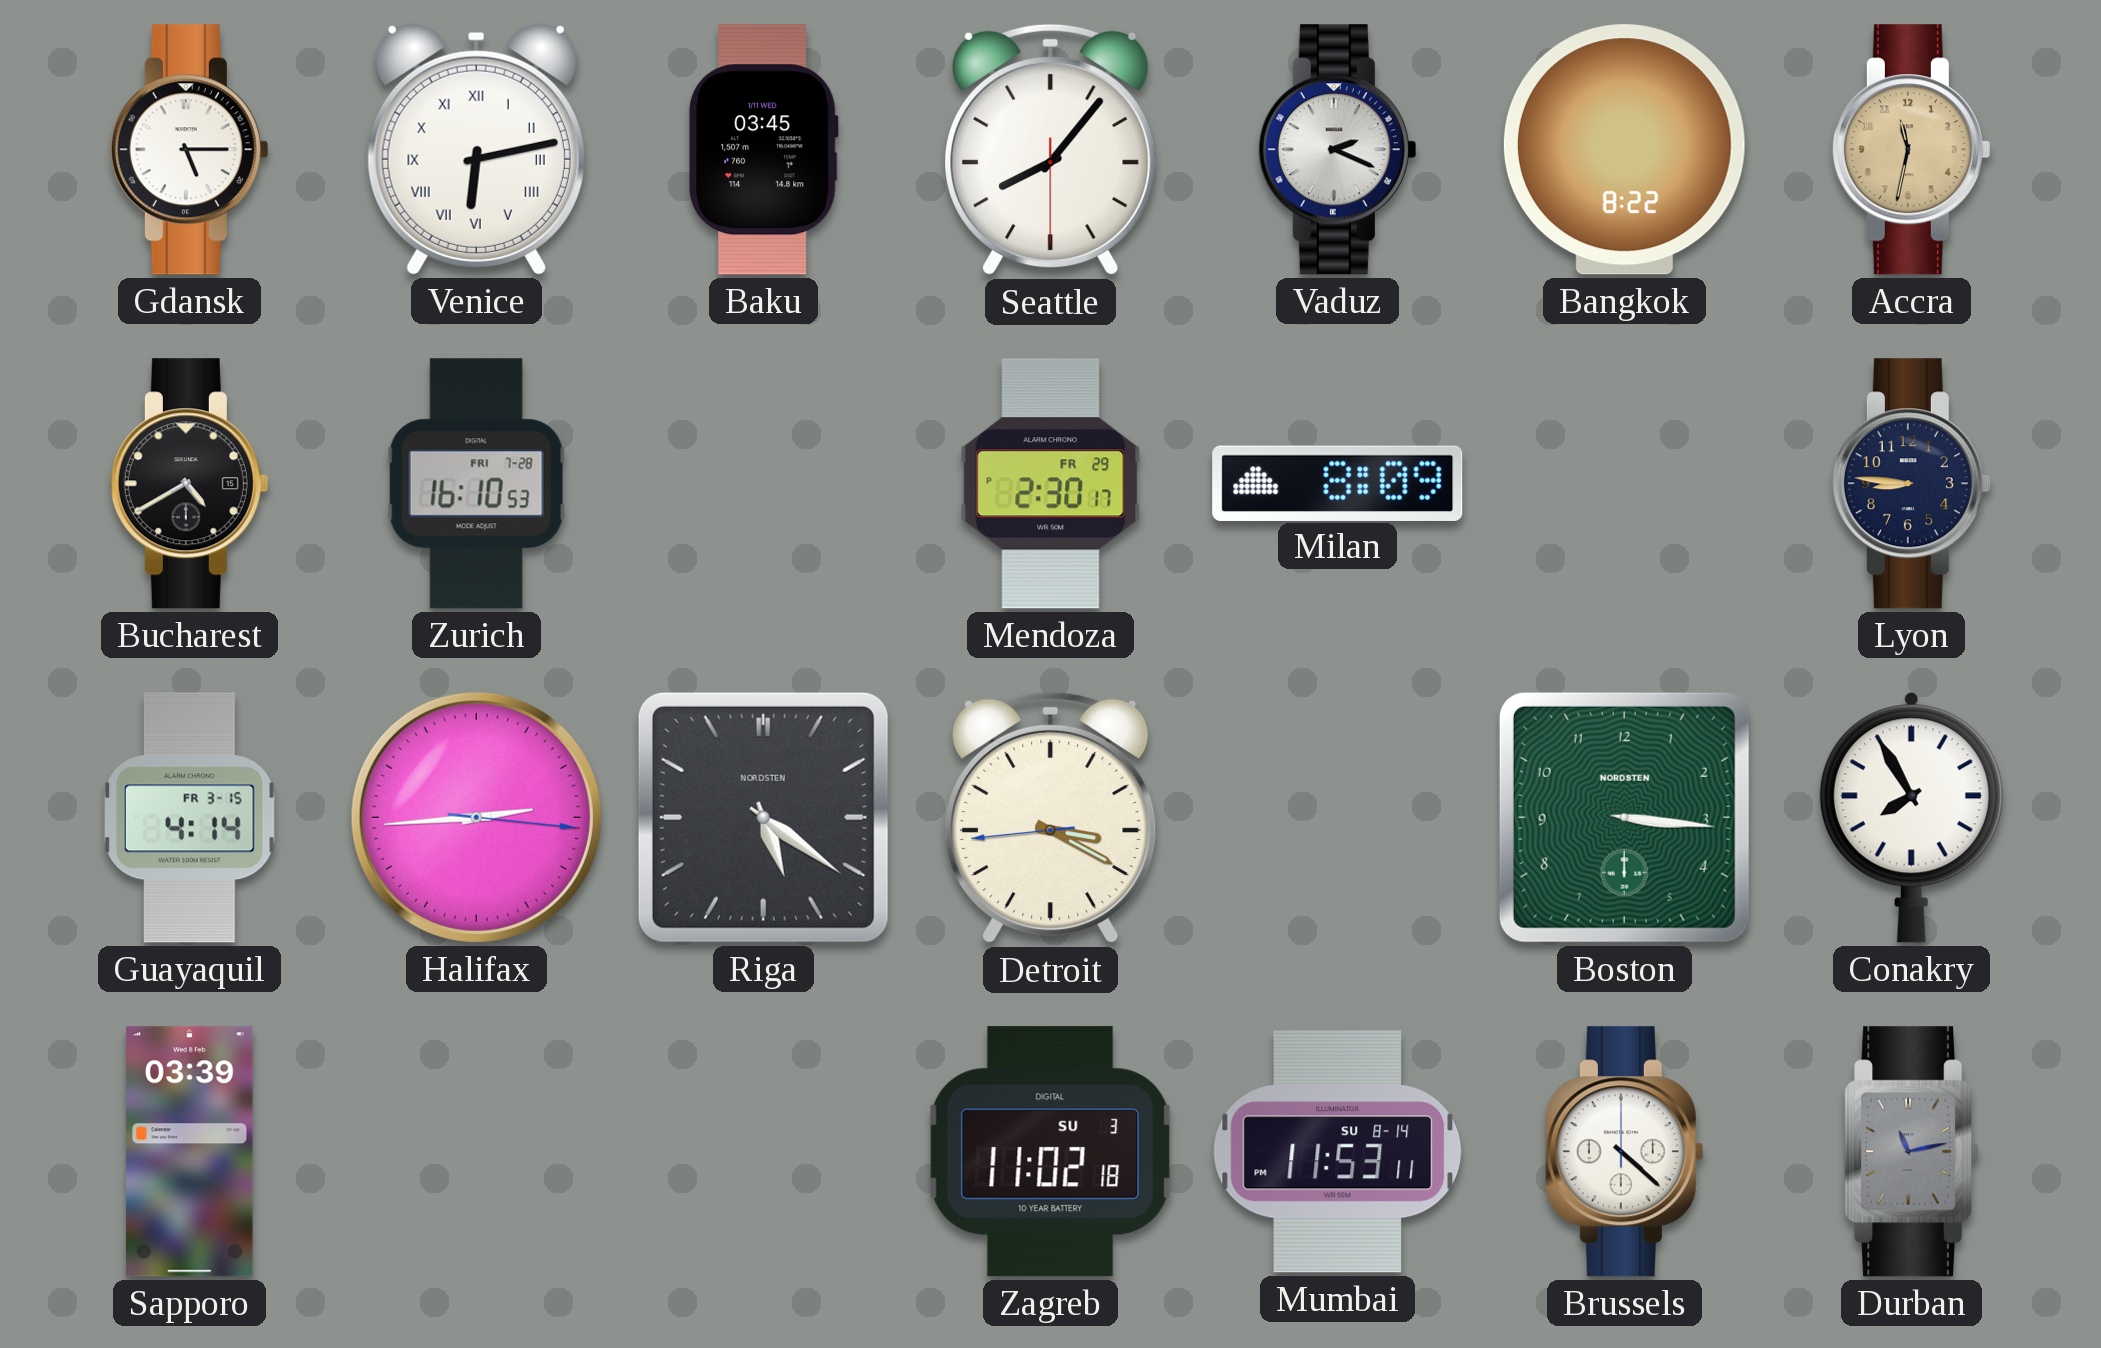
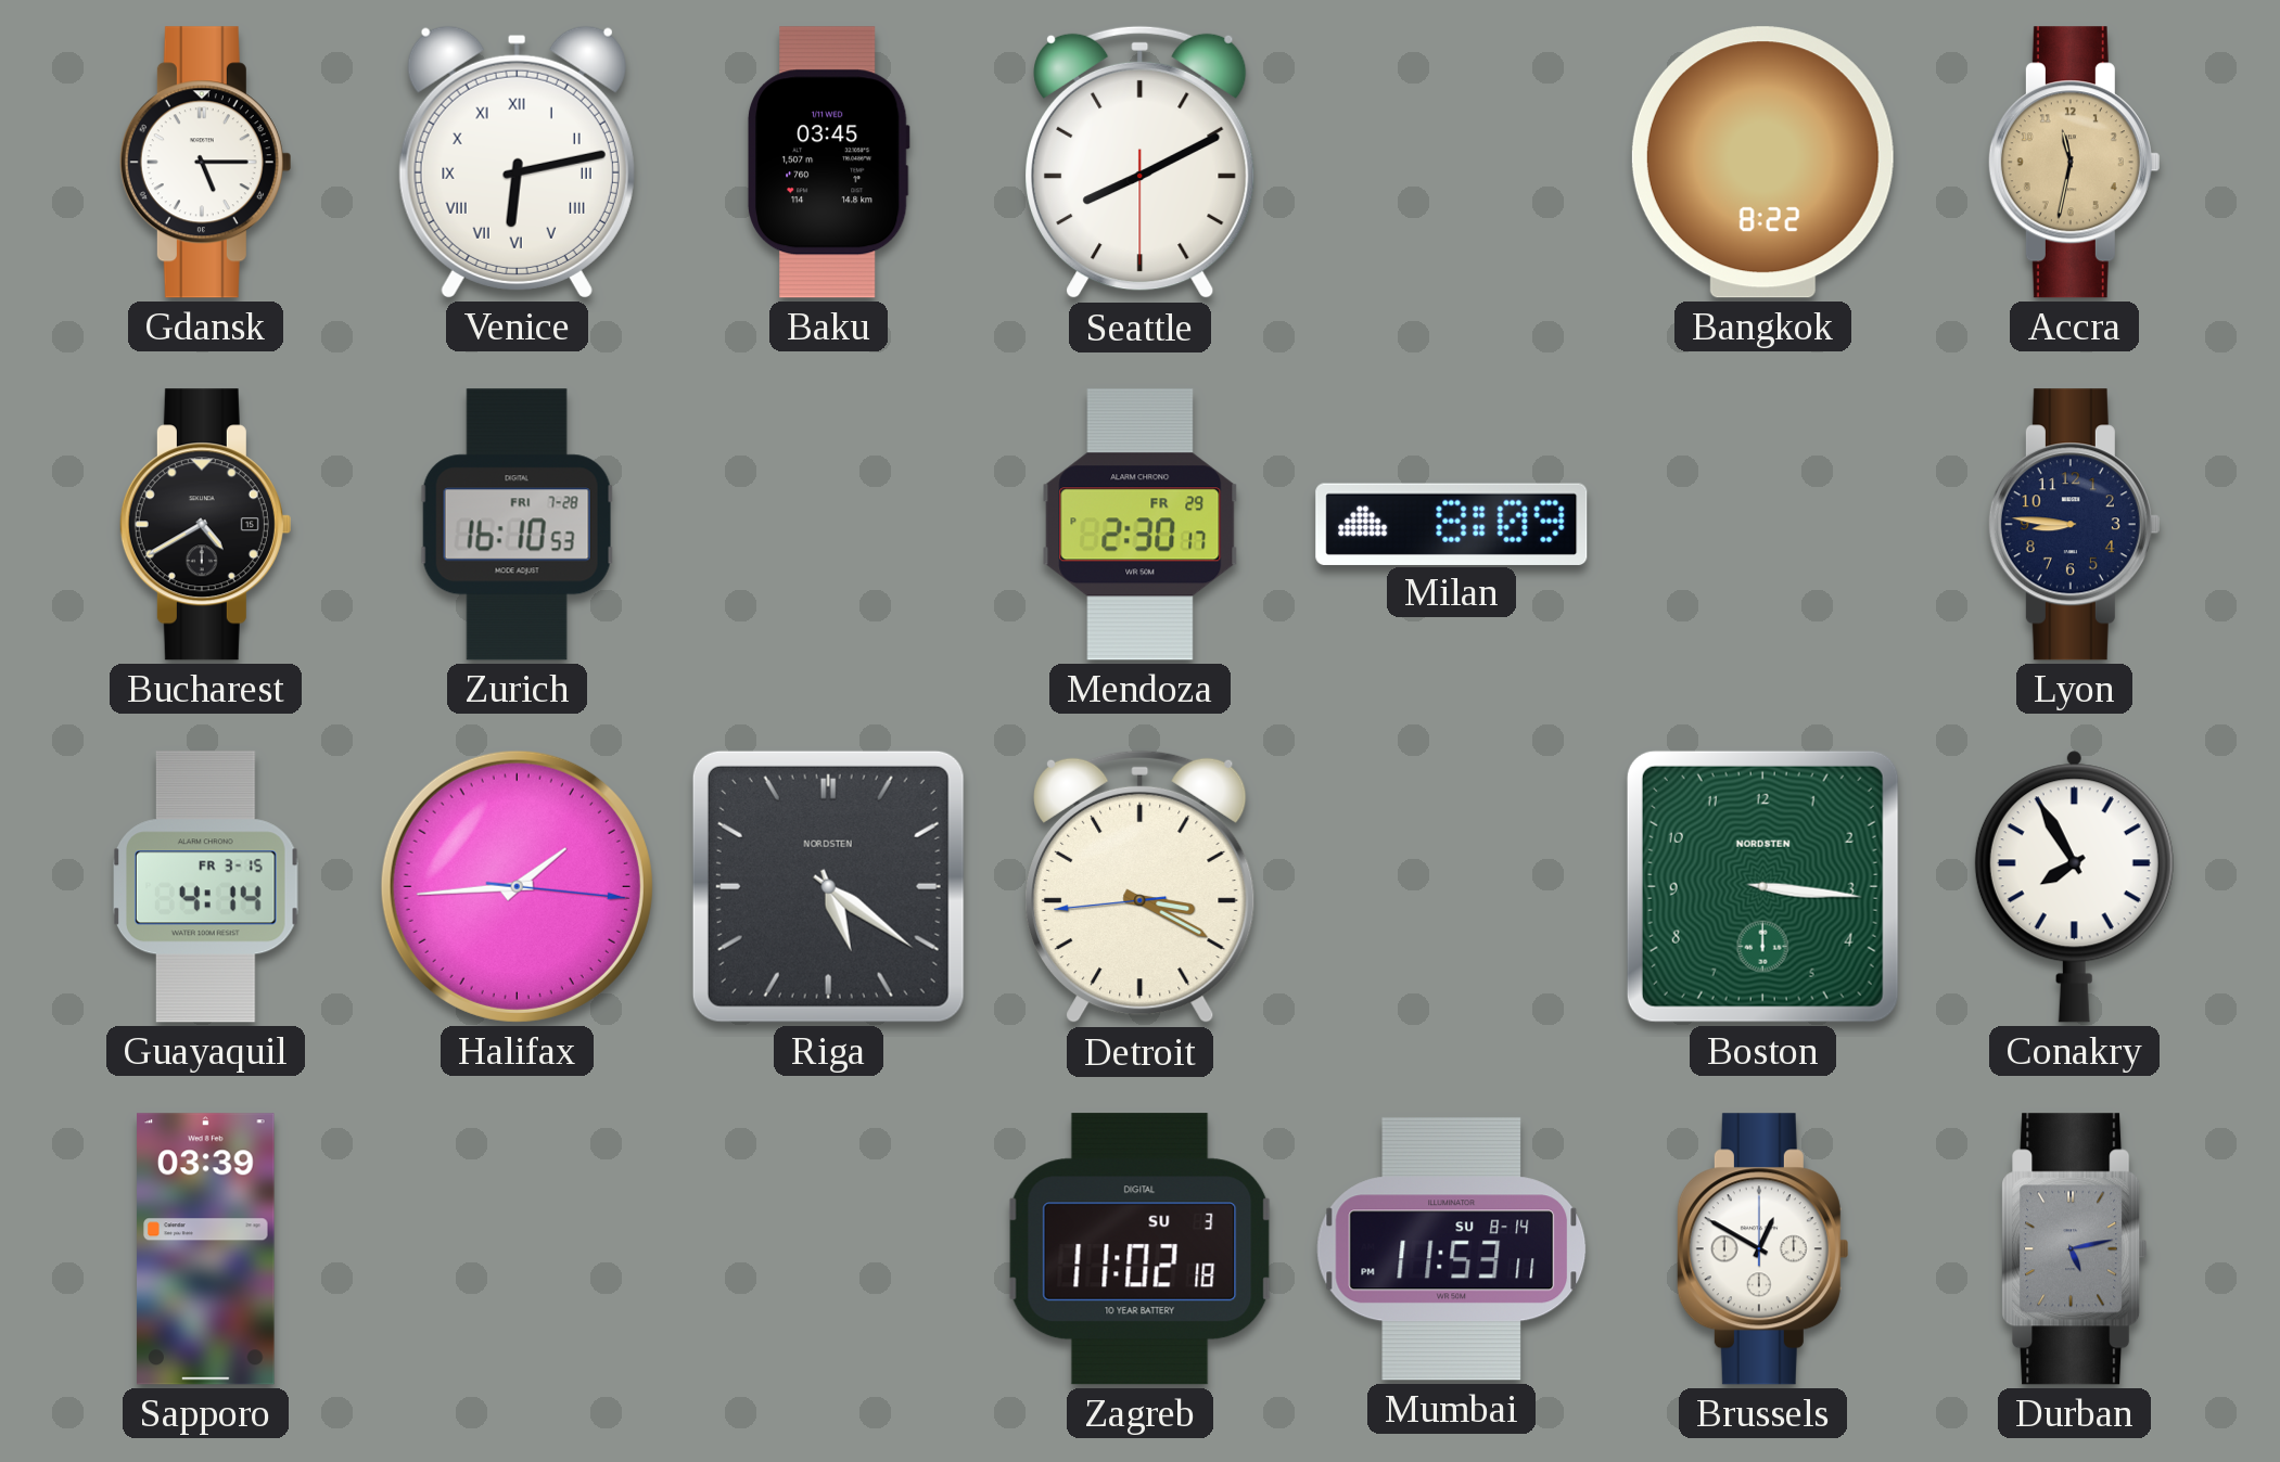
Seattle: 8:06 -> 8:10
Vaduz: 2:19 -> none
Halifax: 2:44 -> 1:44
Brussels: 4:22 -> 12:50
Durban: 11:13 -> 5:13
